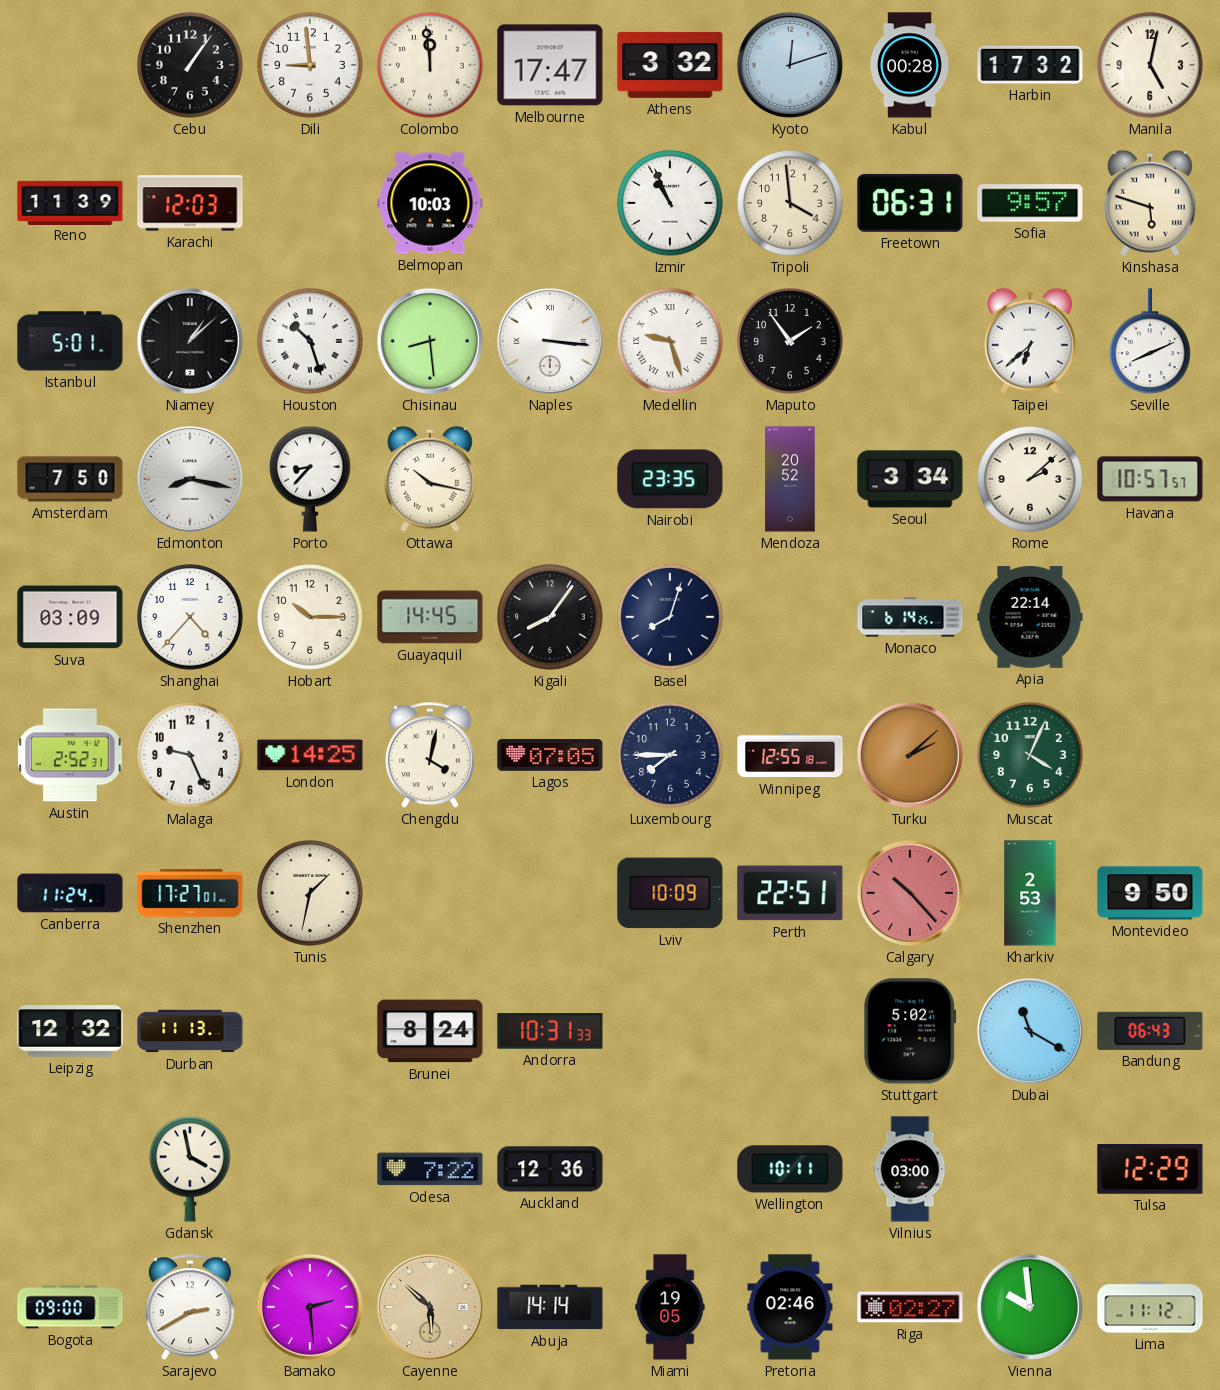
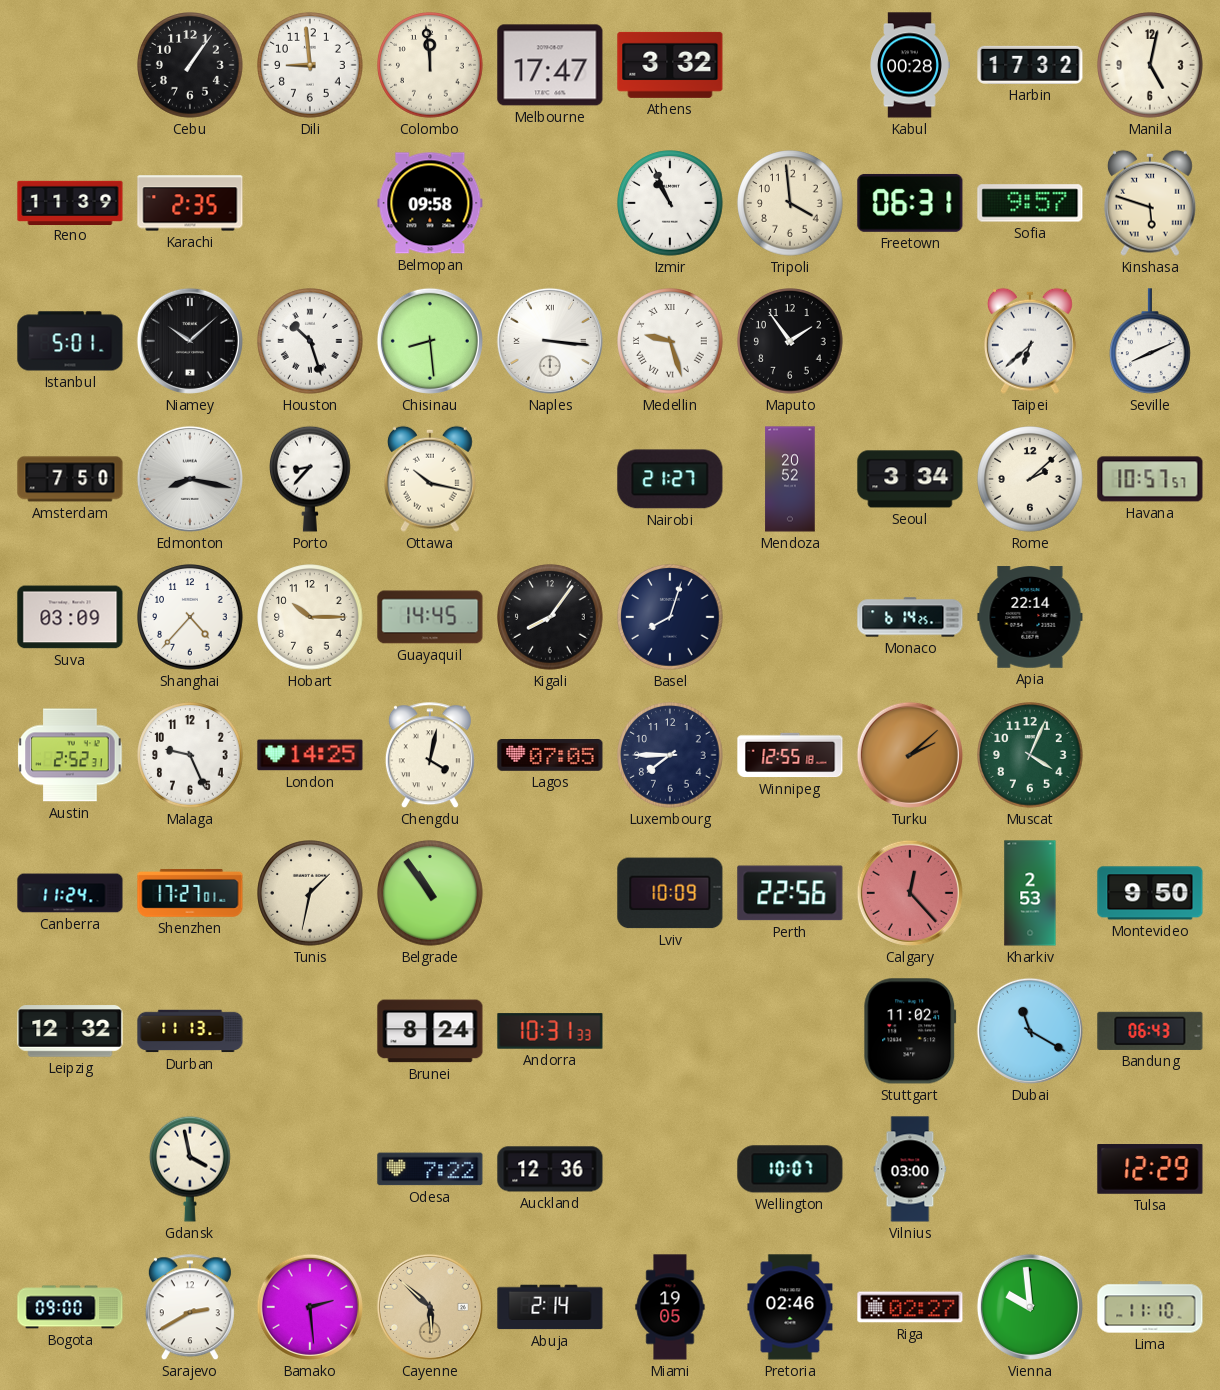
Kyoto: 12:12 -> none
Karachi: 12:03 -> 2:35
Belmopan: 10:03 -> 09:58
Niamey: 1:08 -> 10:08
Nairobi: 23:35 -> 21:27
Belgrade: none -> 10:54
Perth: 22:51 -> 22:56
Calgary: 10:23 -> 12:23
Stuttgart: 5:02 -> 11:02
Wellington: 10:11 -> 10:07
Abuja: 14:14 -> 2:14
Lima: 11:12 -> 11:10
